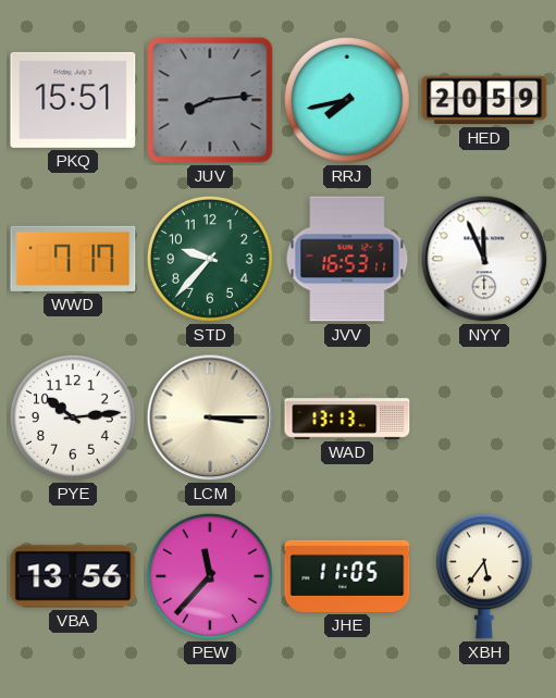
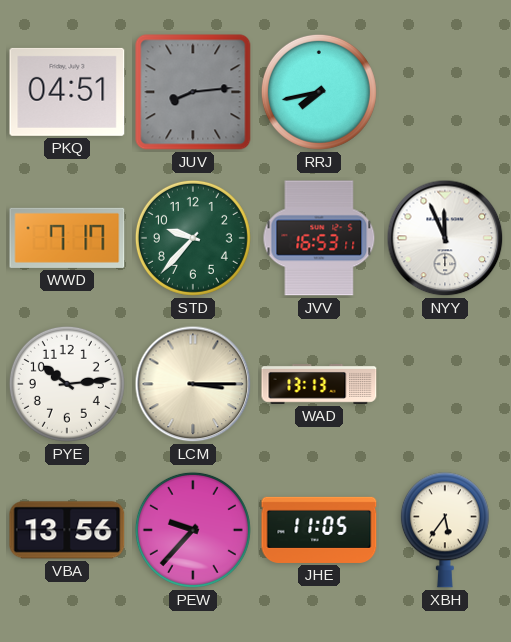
PKQ: 15:51 -> 04:51
HED: 20:59 -> none
PEW: 11:37 -> 9:37
